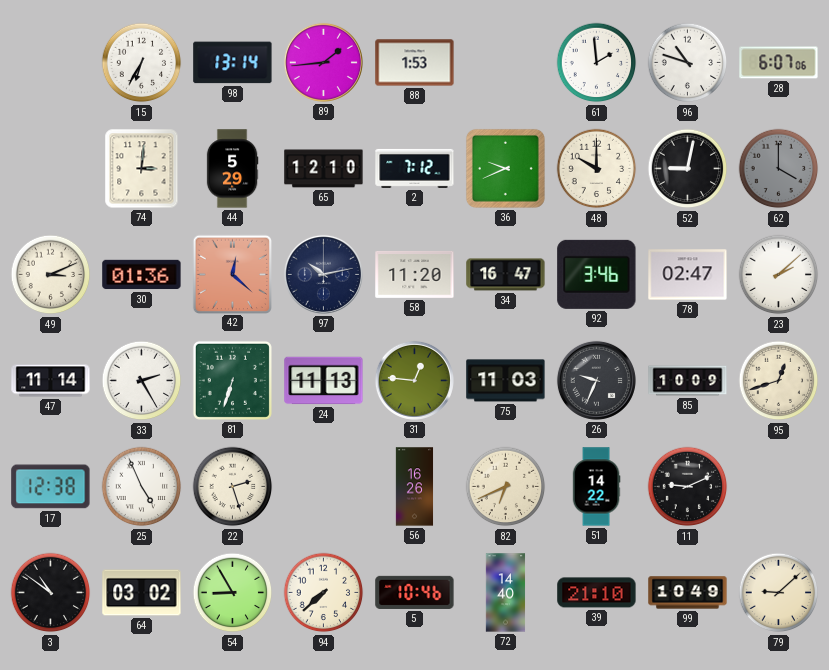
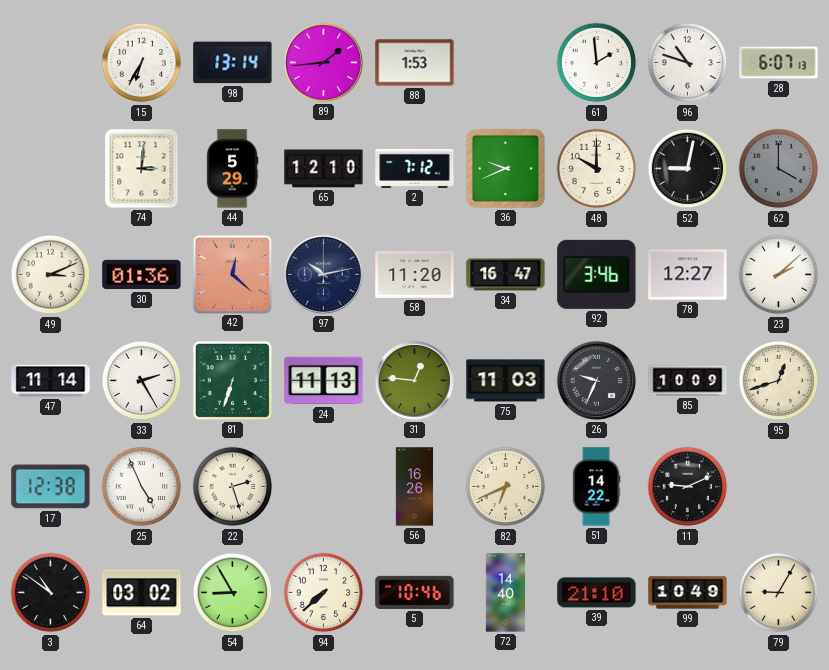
28: 6:07:06 -> 6:07:13
78: 02:47 -> 12:27
79: 9:08 -> 9:05
